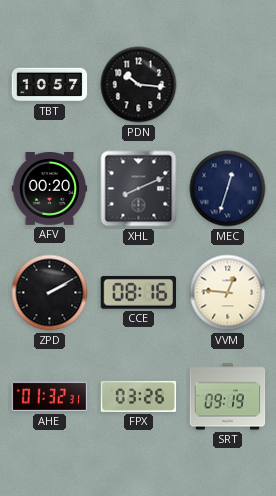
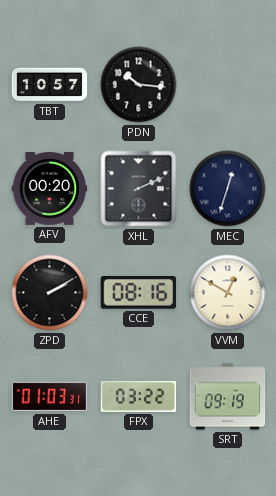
XHL: 8:11 -> 2:11
VVM: 12:46 -> 12:50
AHE: 01:32 -> 01:03
FPX: 03:26 -> 03:22
